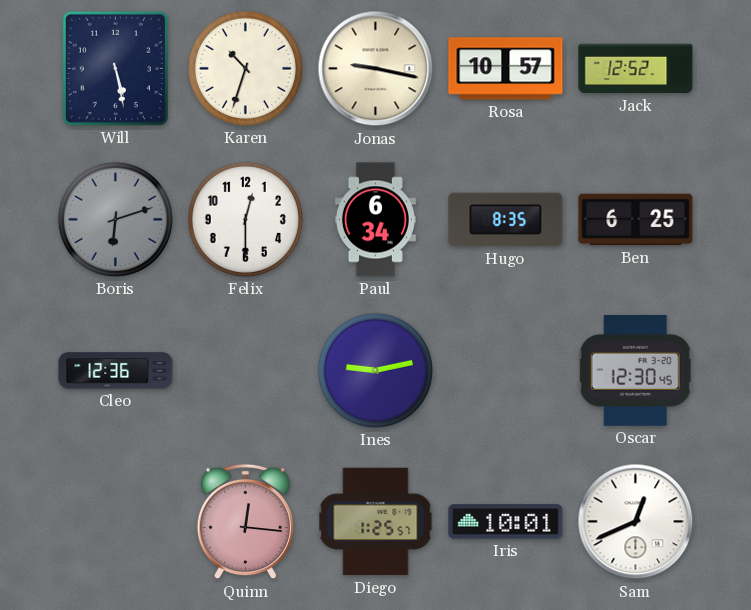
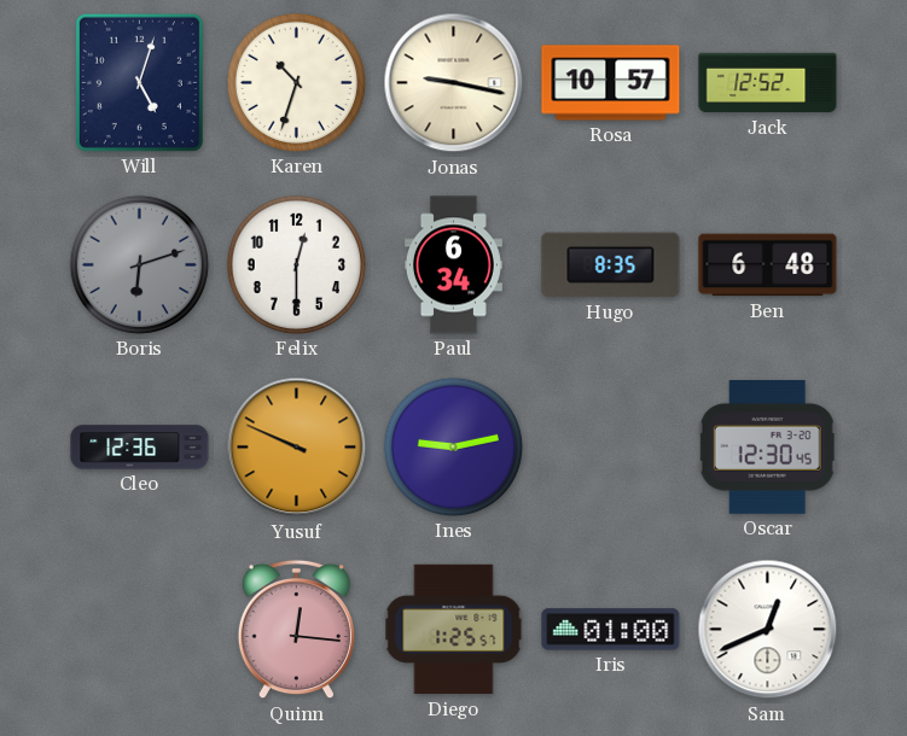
Will: 5:28 -> 5:03
Ben: 6:25 -> 6:48
Yusuf: none -> 9:49
Iris: 10:01 -> 01:00
